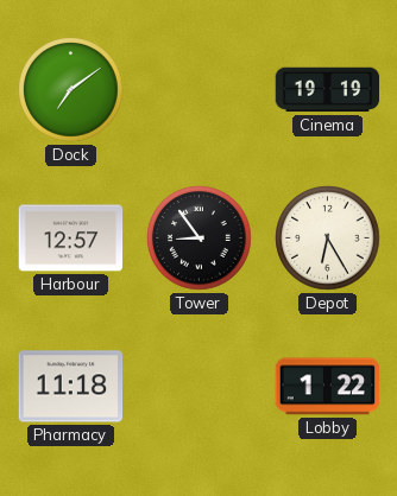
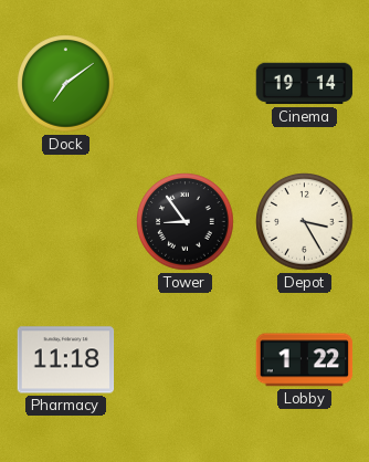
Cinema: 19:19 -> 19:14
Harbour: 12:57 -> none
Depot: 6:25 -> 3:25
